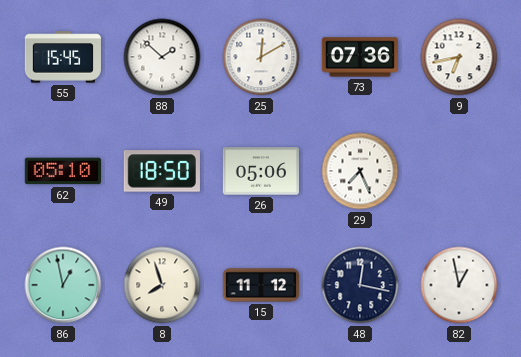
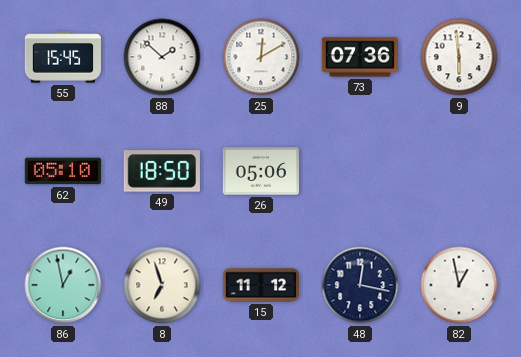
9: 6:43 -> 5:59
29: 7:26 -> none
8: 7:57 -> 6:57
